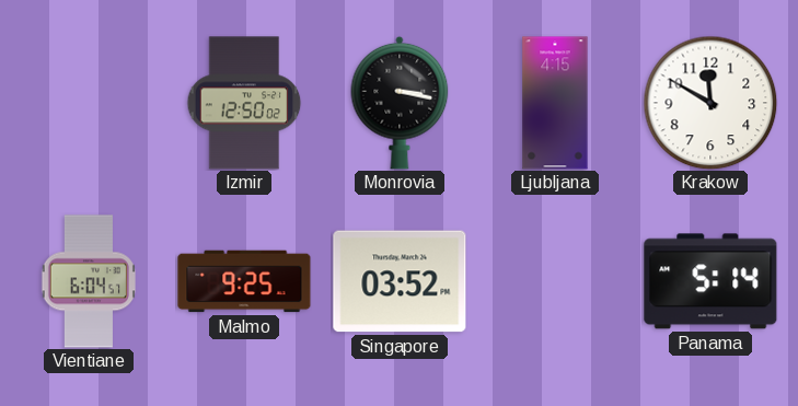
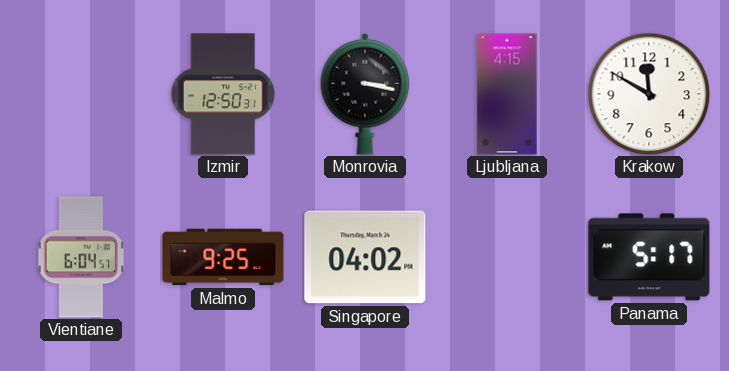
Izmir: 12:50:02 -> 12:50:31
Singapore: 03:52 -> 04:02
Panama: 5:14 -> 5:17
